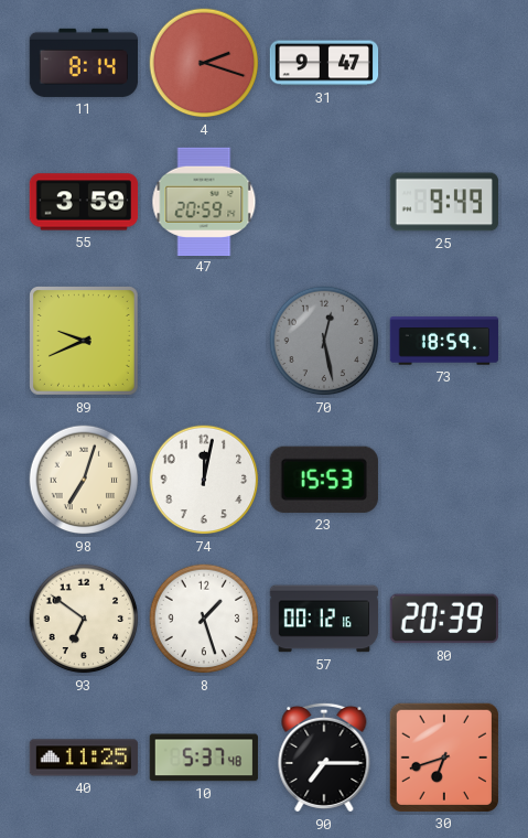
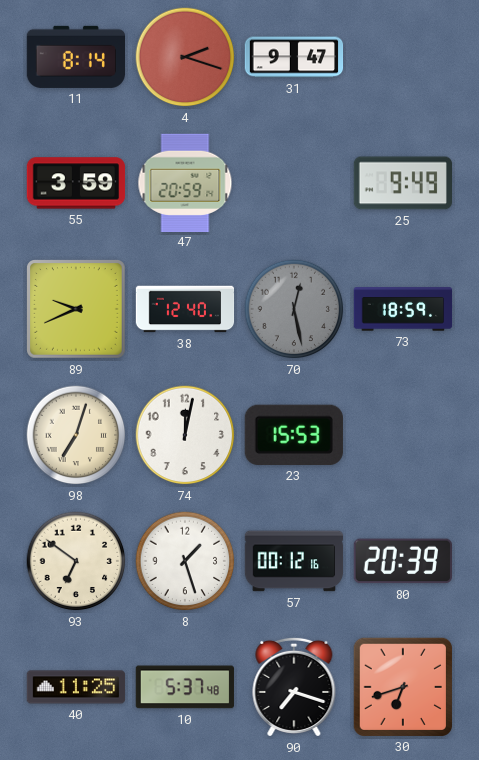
38: none -> 12:40
90: 7:15 -> 7:18
